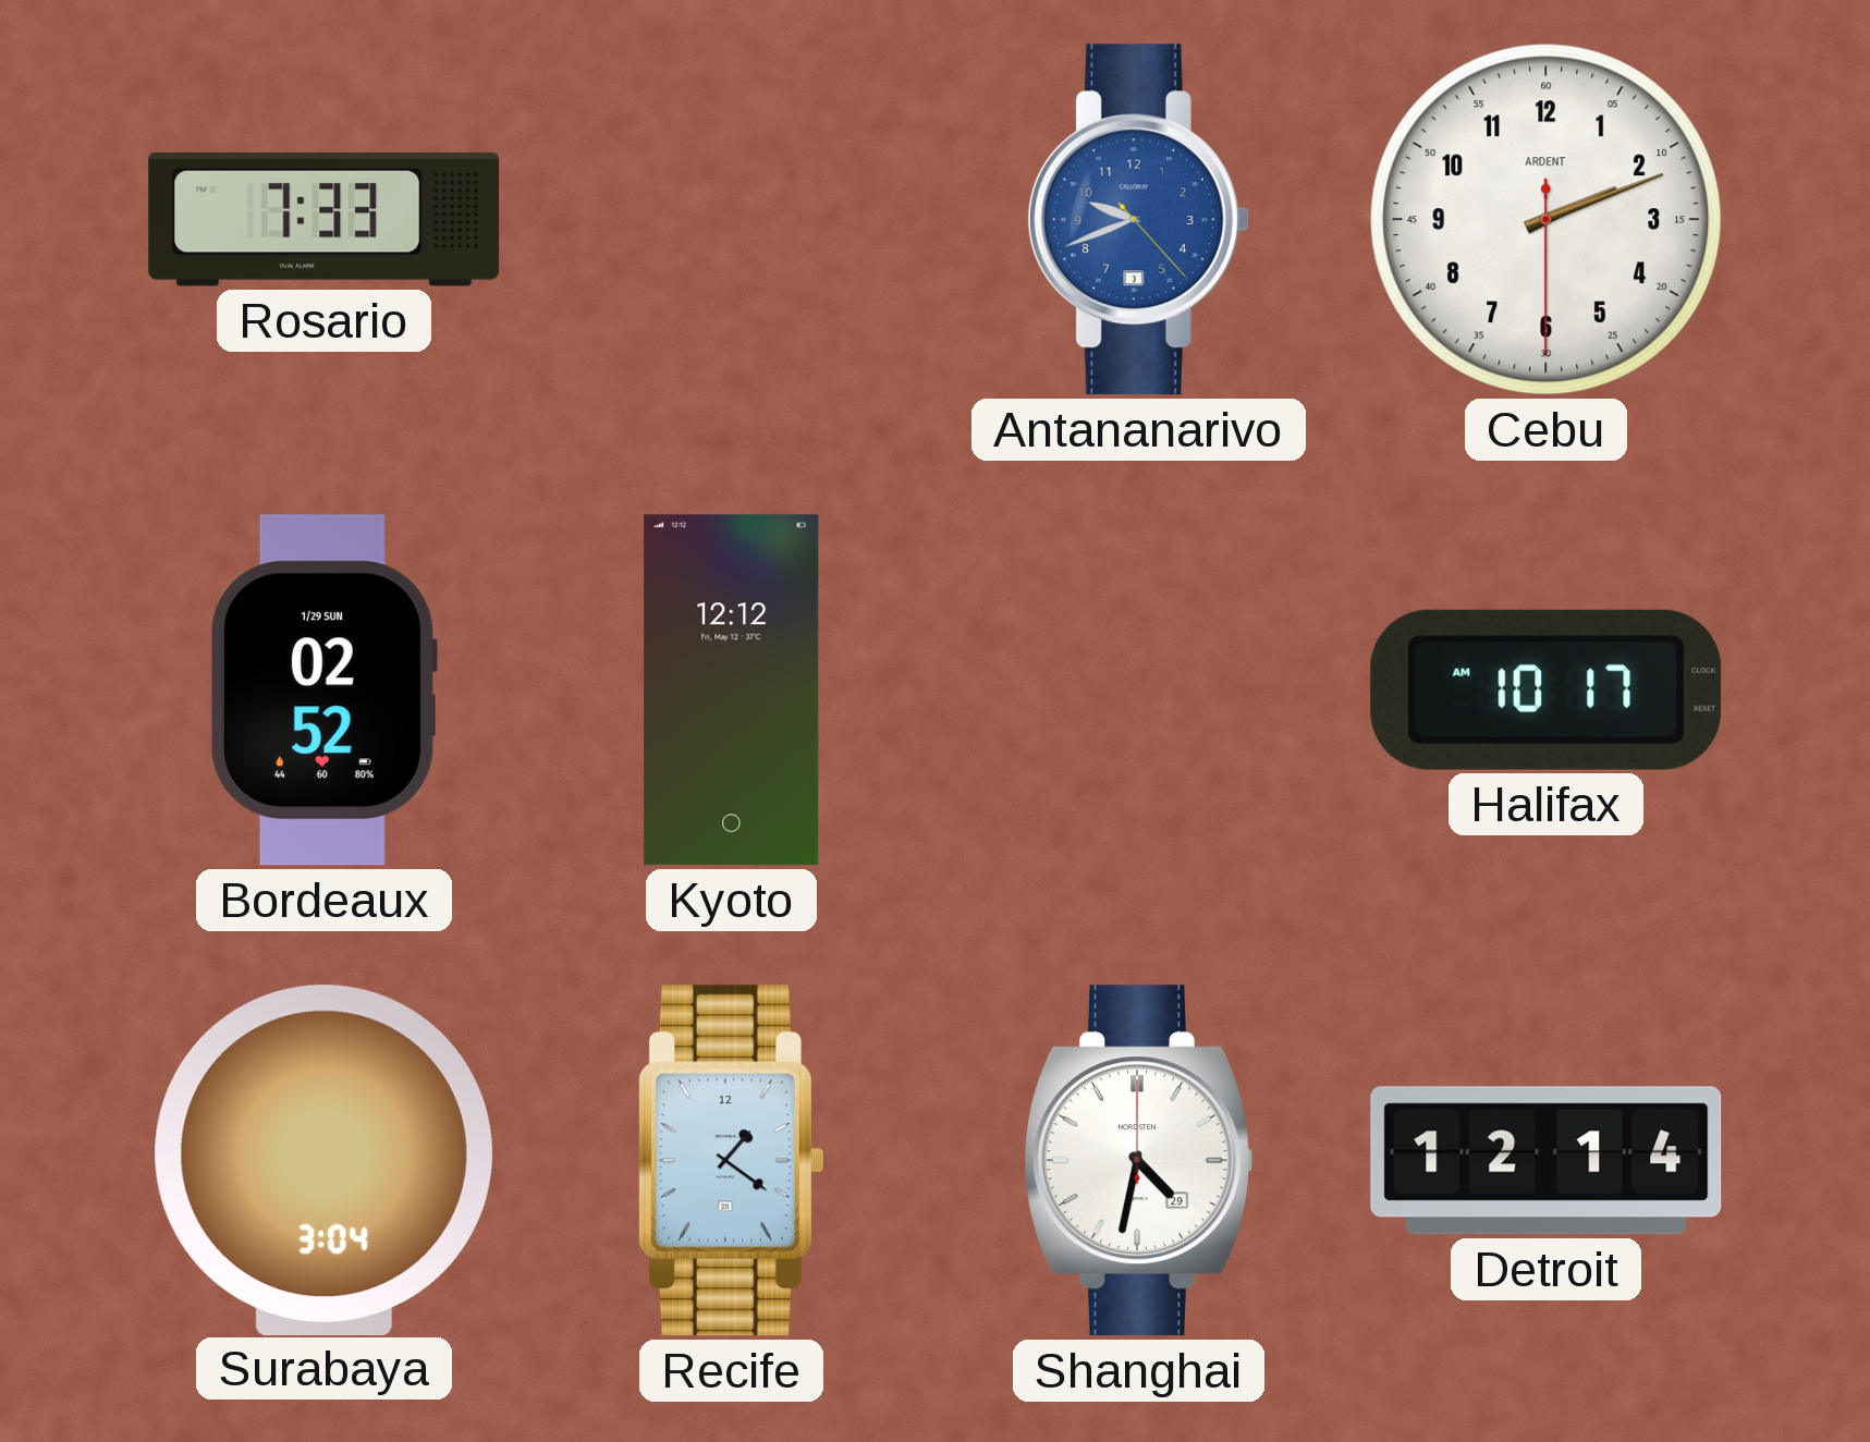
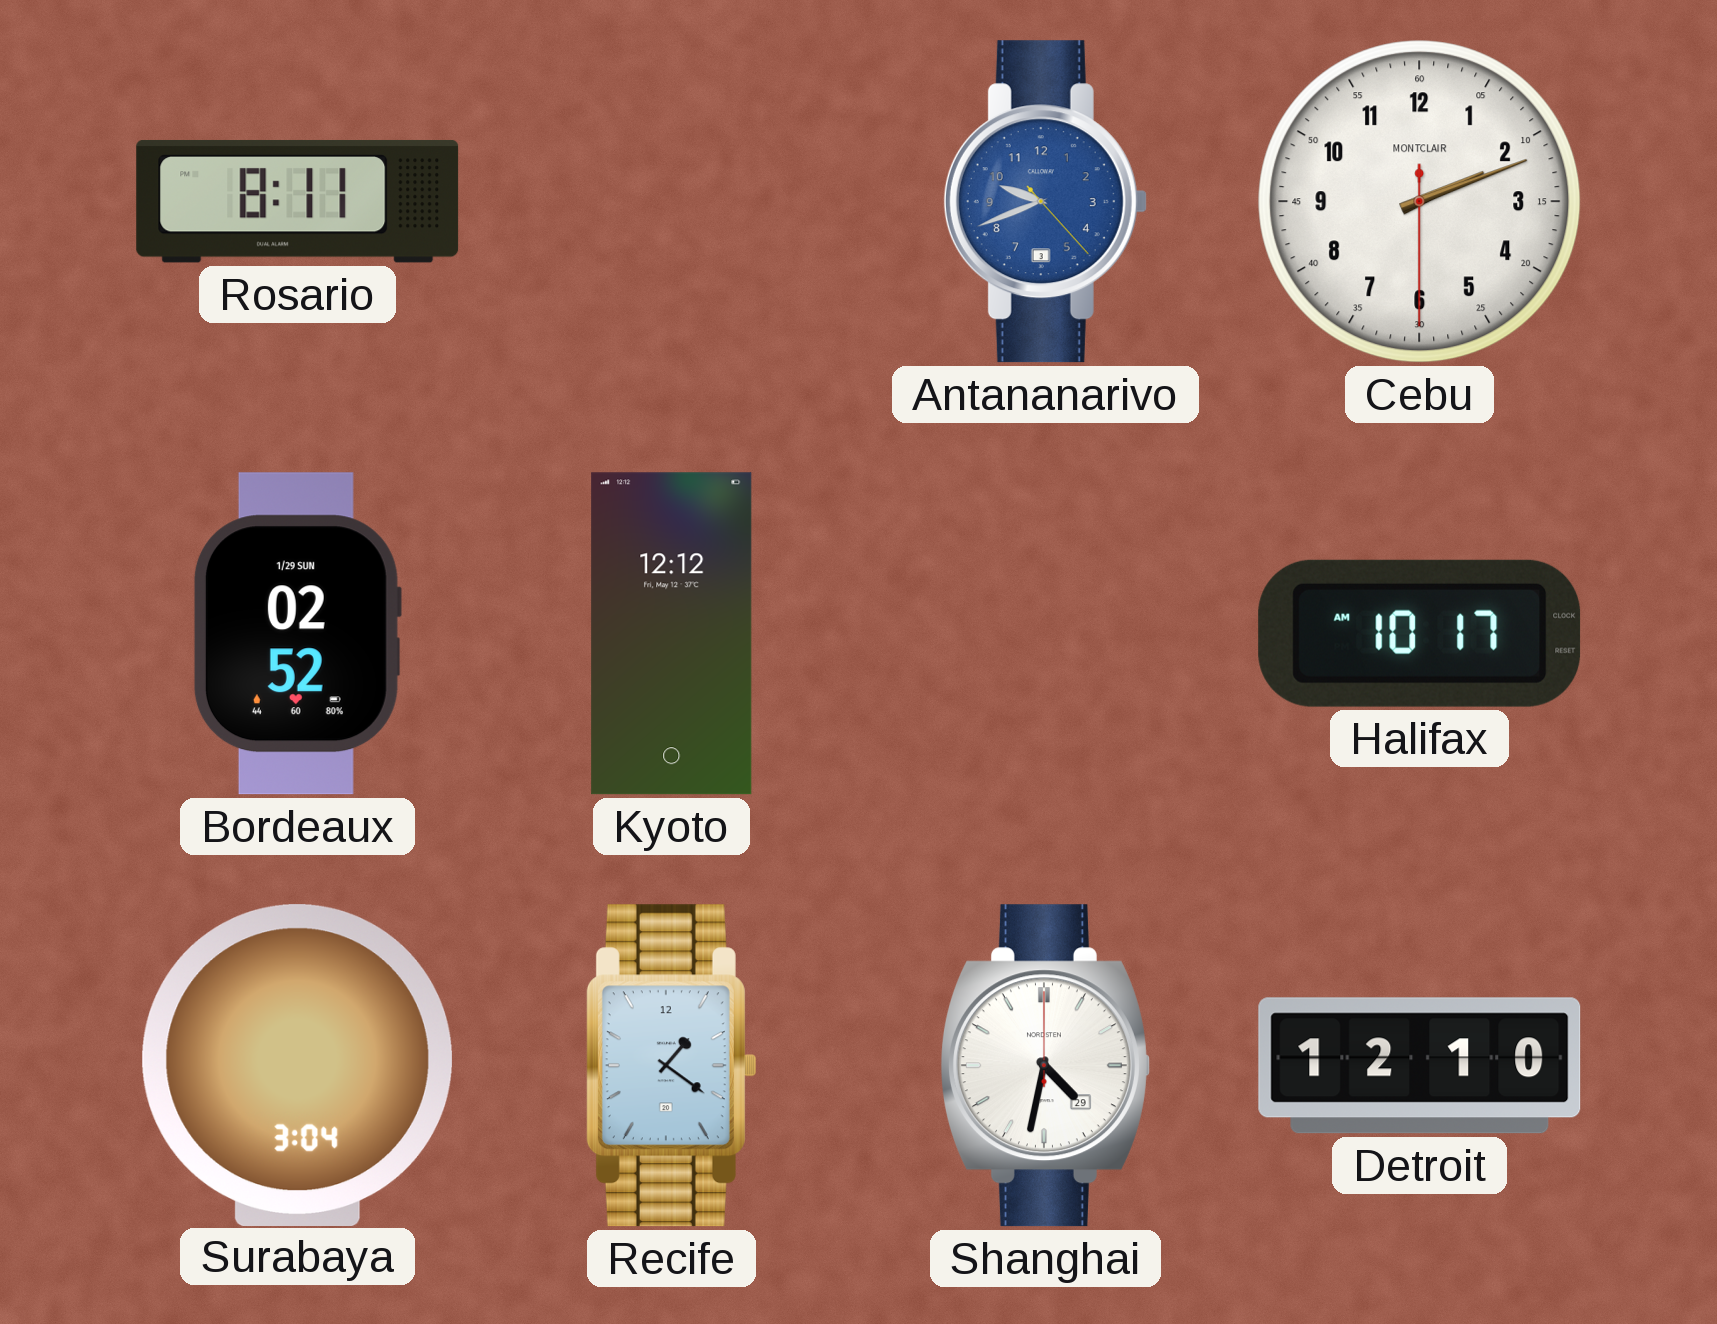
Rosario: 7:33 -> 8:11
Cebu brand: ARDENT -> MONTCLAIR
Detroit: 12:14 -> 12:10
